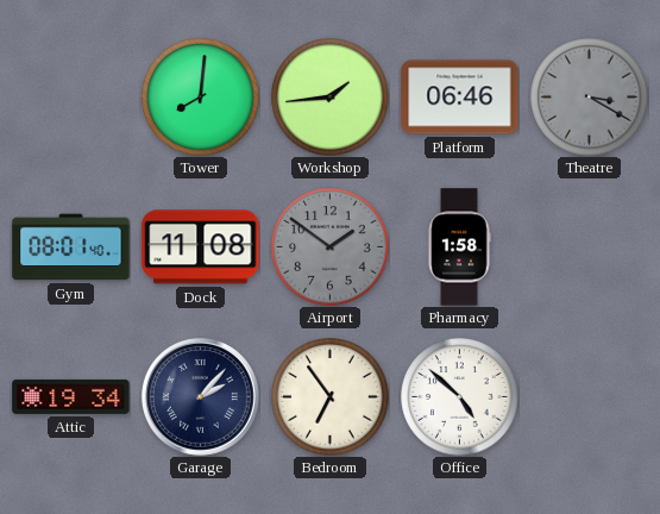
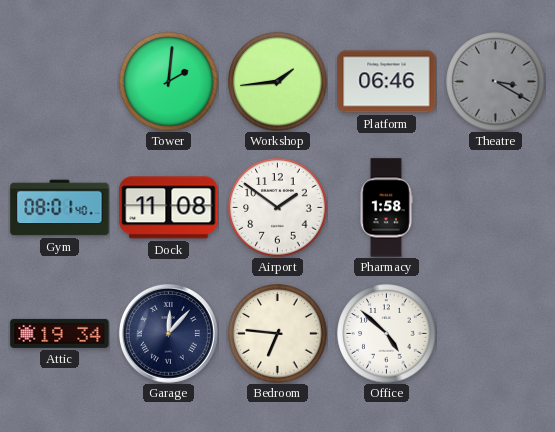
Tower: 8:01 -> 2:01
Airport dial: grey -> white
Garage: 2:07 -> 12:07
Bedroom: 6:54 -> 6:46
